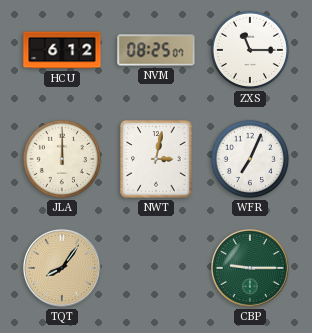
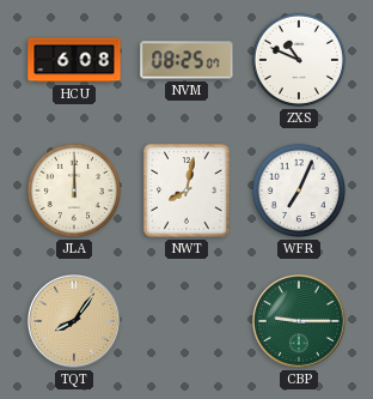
HCU: 6:12 -> 6:08
ZXS: 11:15 -> 10:49
NWT: 3:02 -> 8:02
